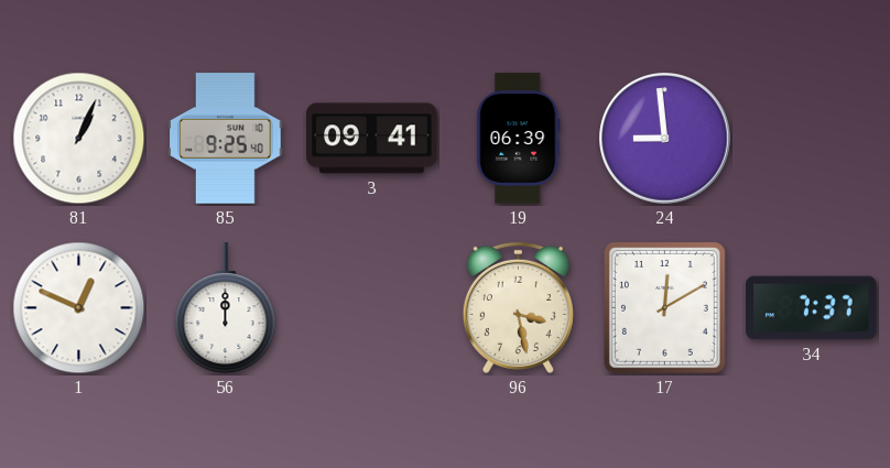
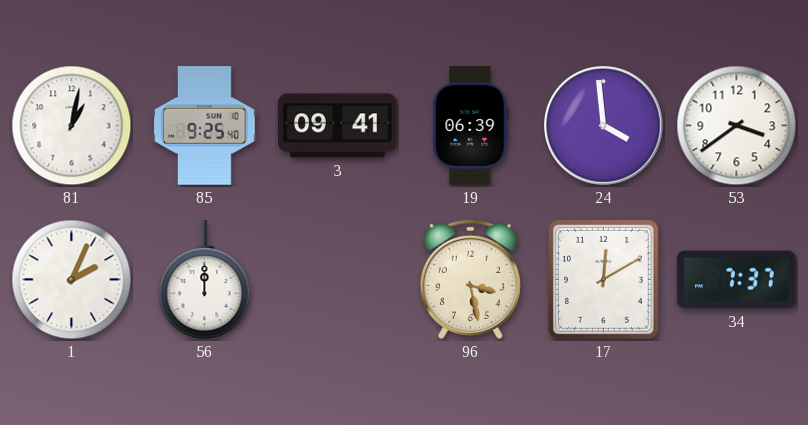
81: 1:04 -> 1:02
24: 8:59 -> 3:59
53: none -> 3:39
1: 12:49 -> 2:04
